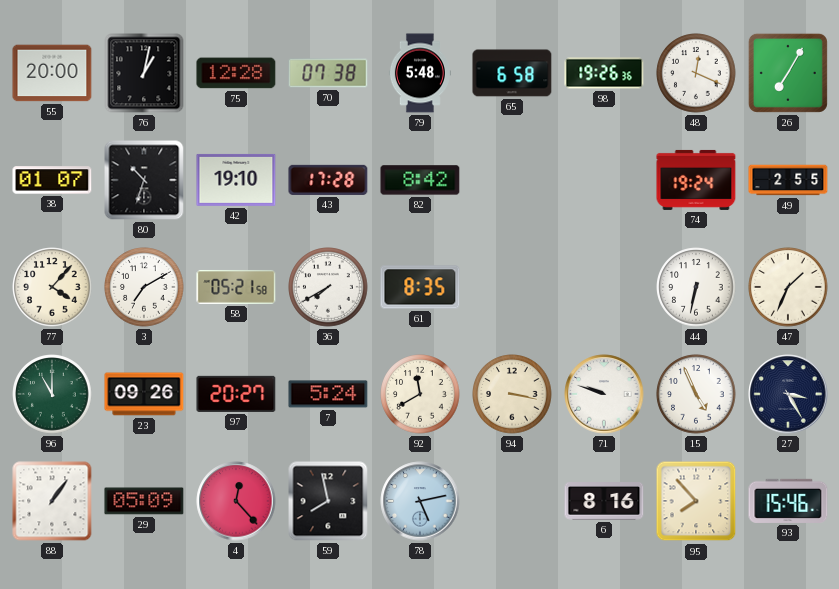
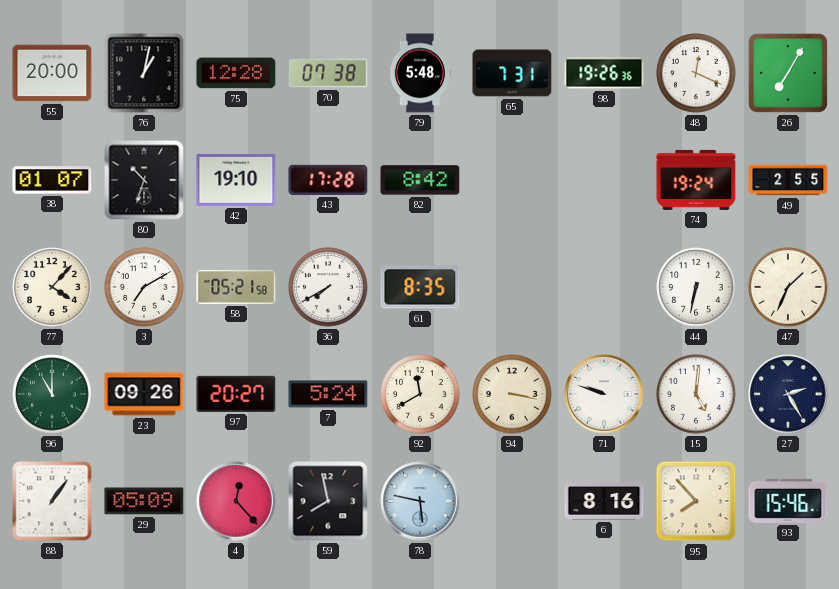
65: 6:58 -> 7:31
15: 4:56 -> 5:01
27: 3:25 -> 2:25
78: 5:13 -> 5:47
